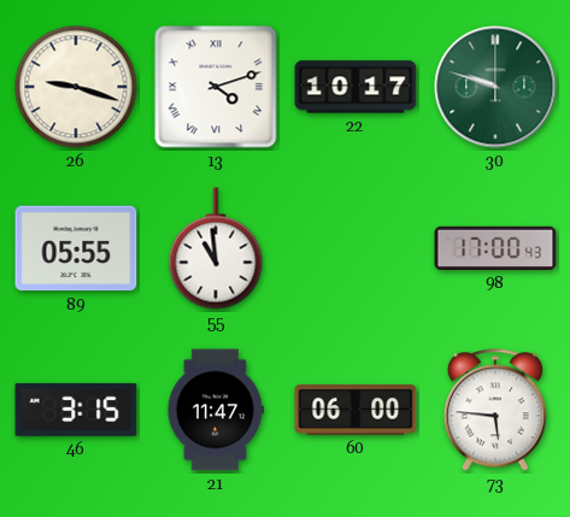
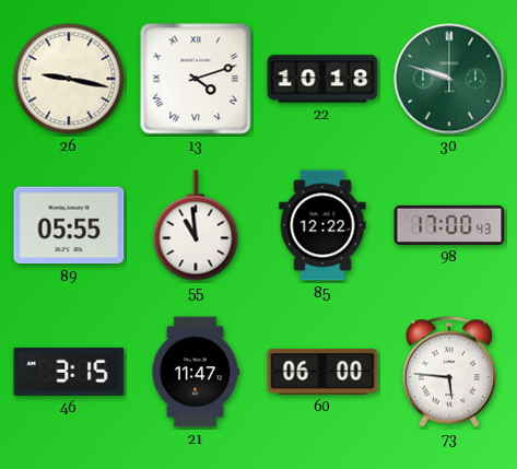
26: 9:18 -> 9:17
22: 10:17 -> 10:18
85: none -> 12:22
